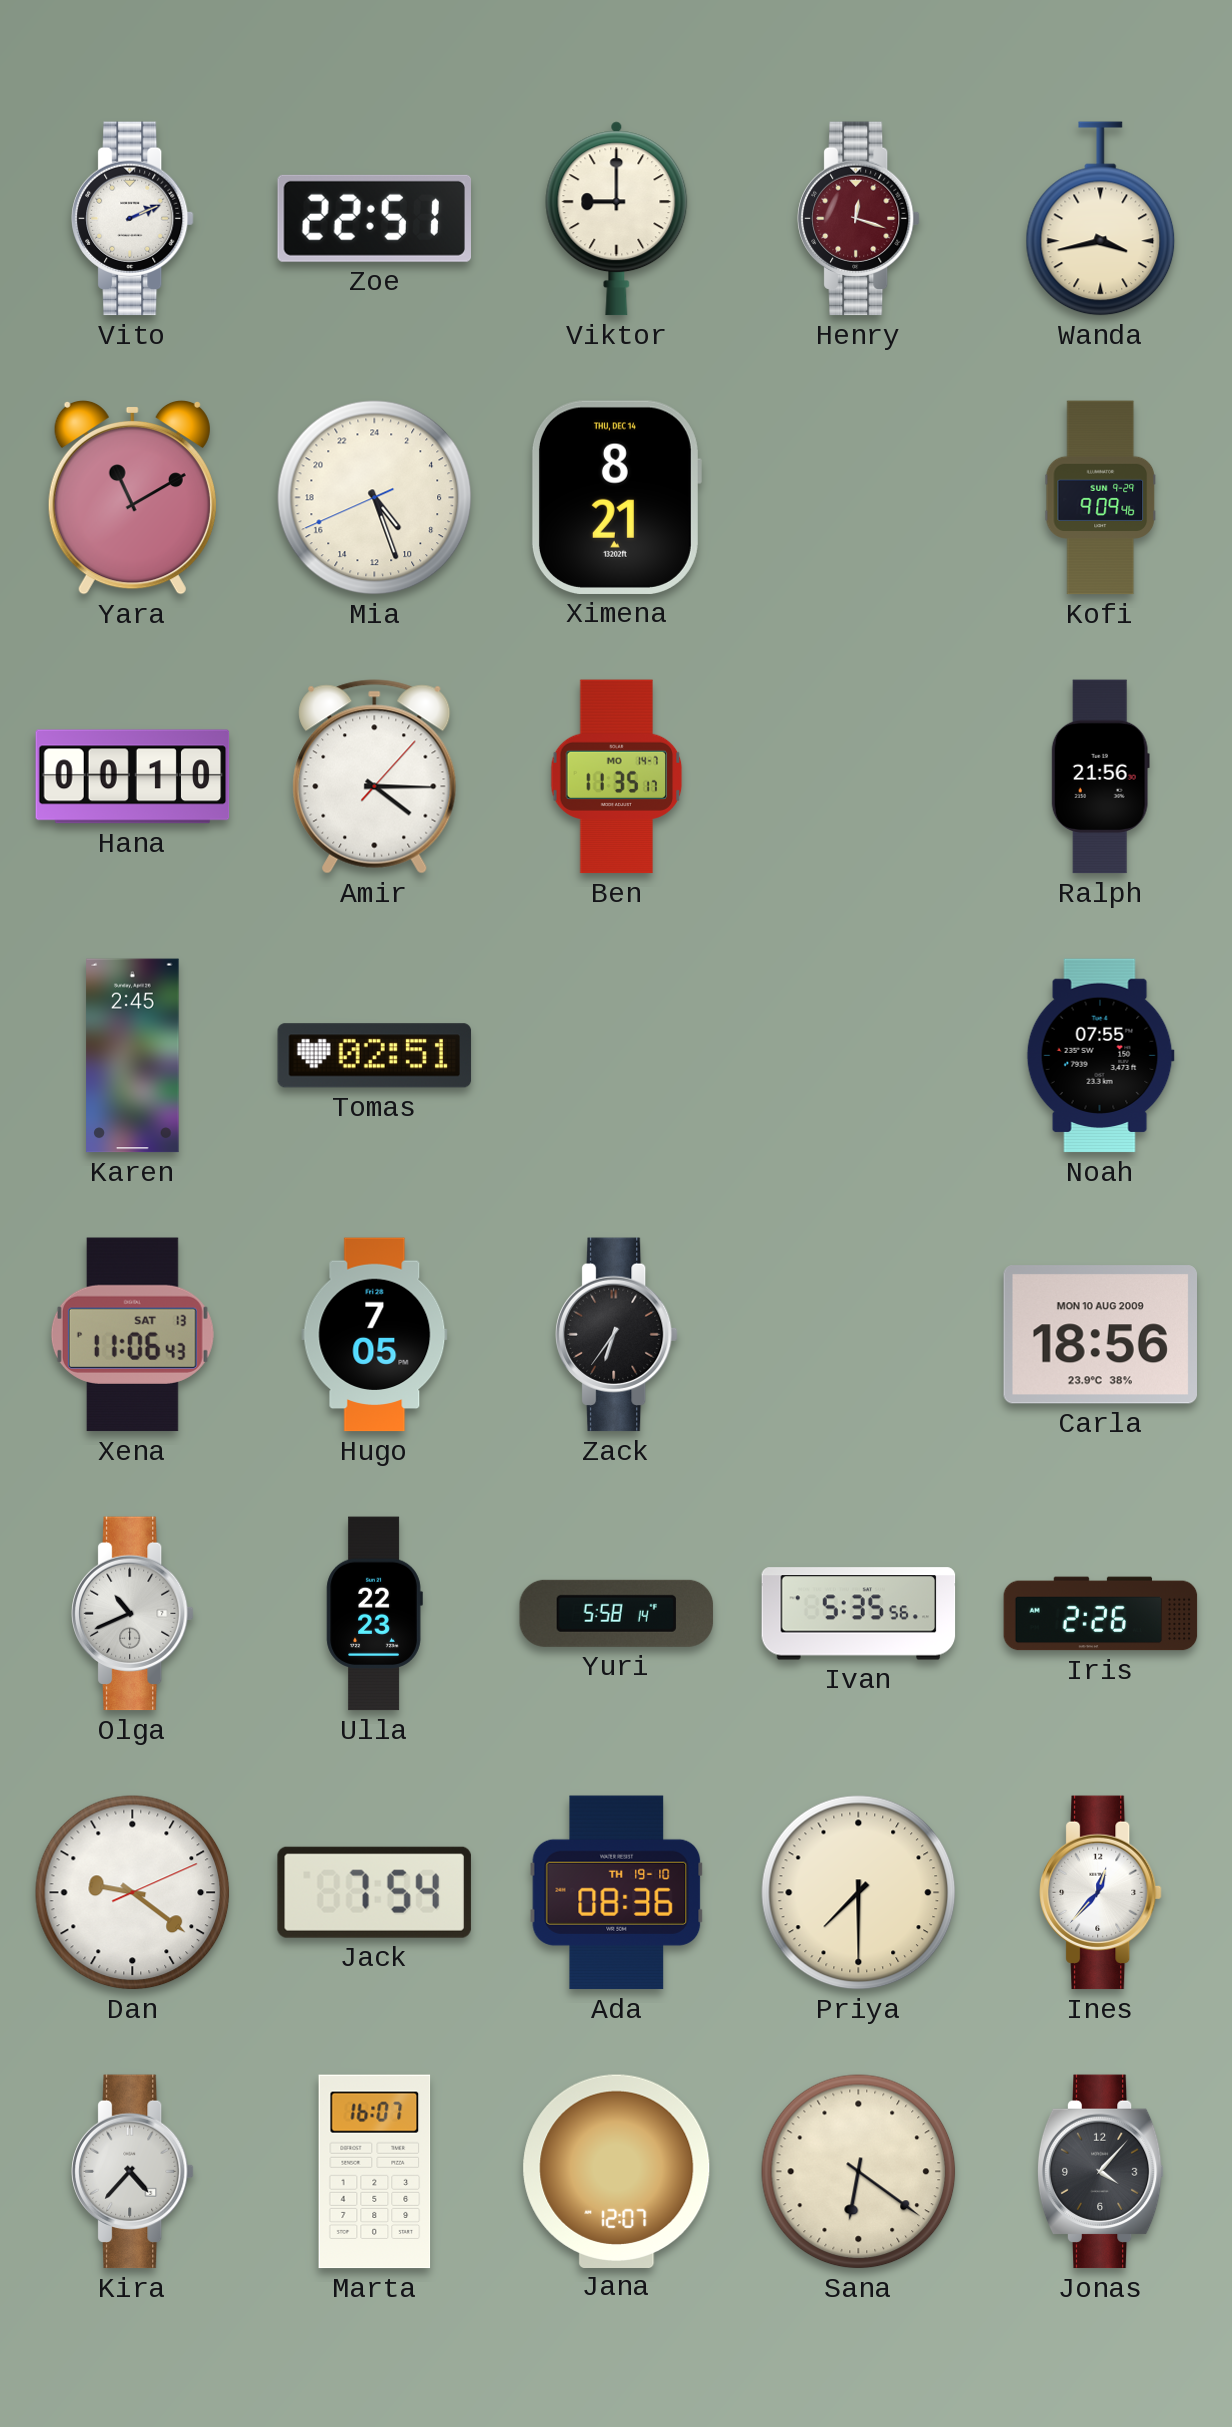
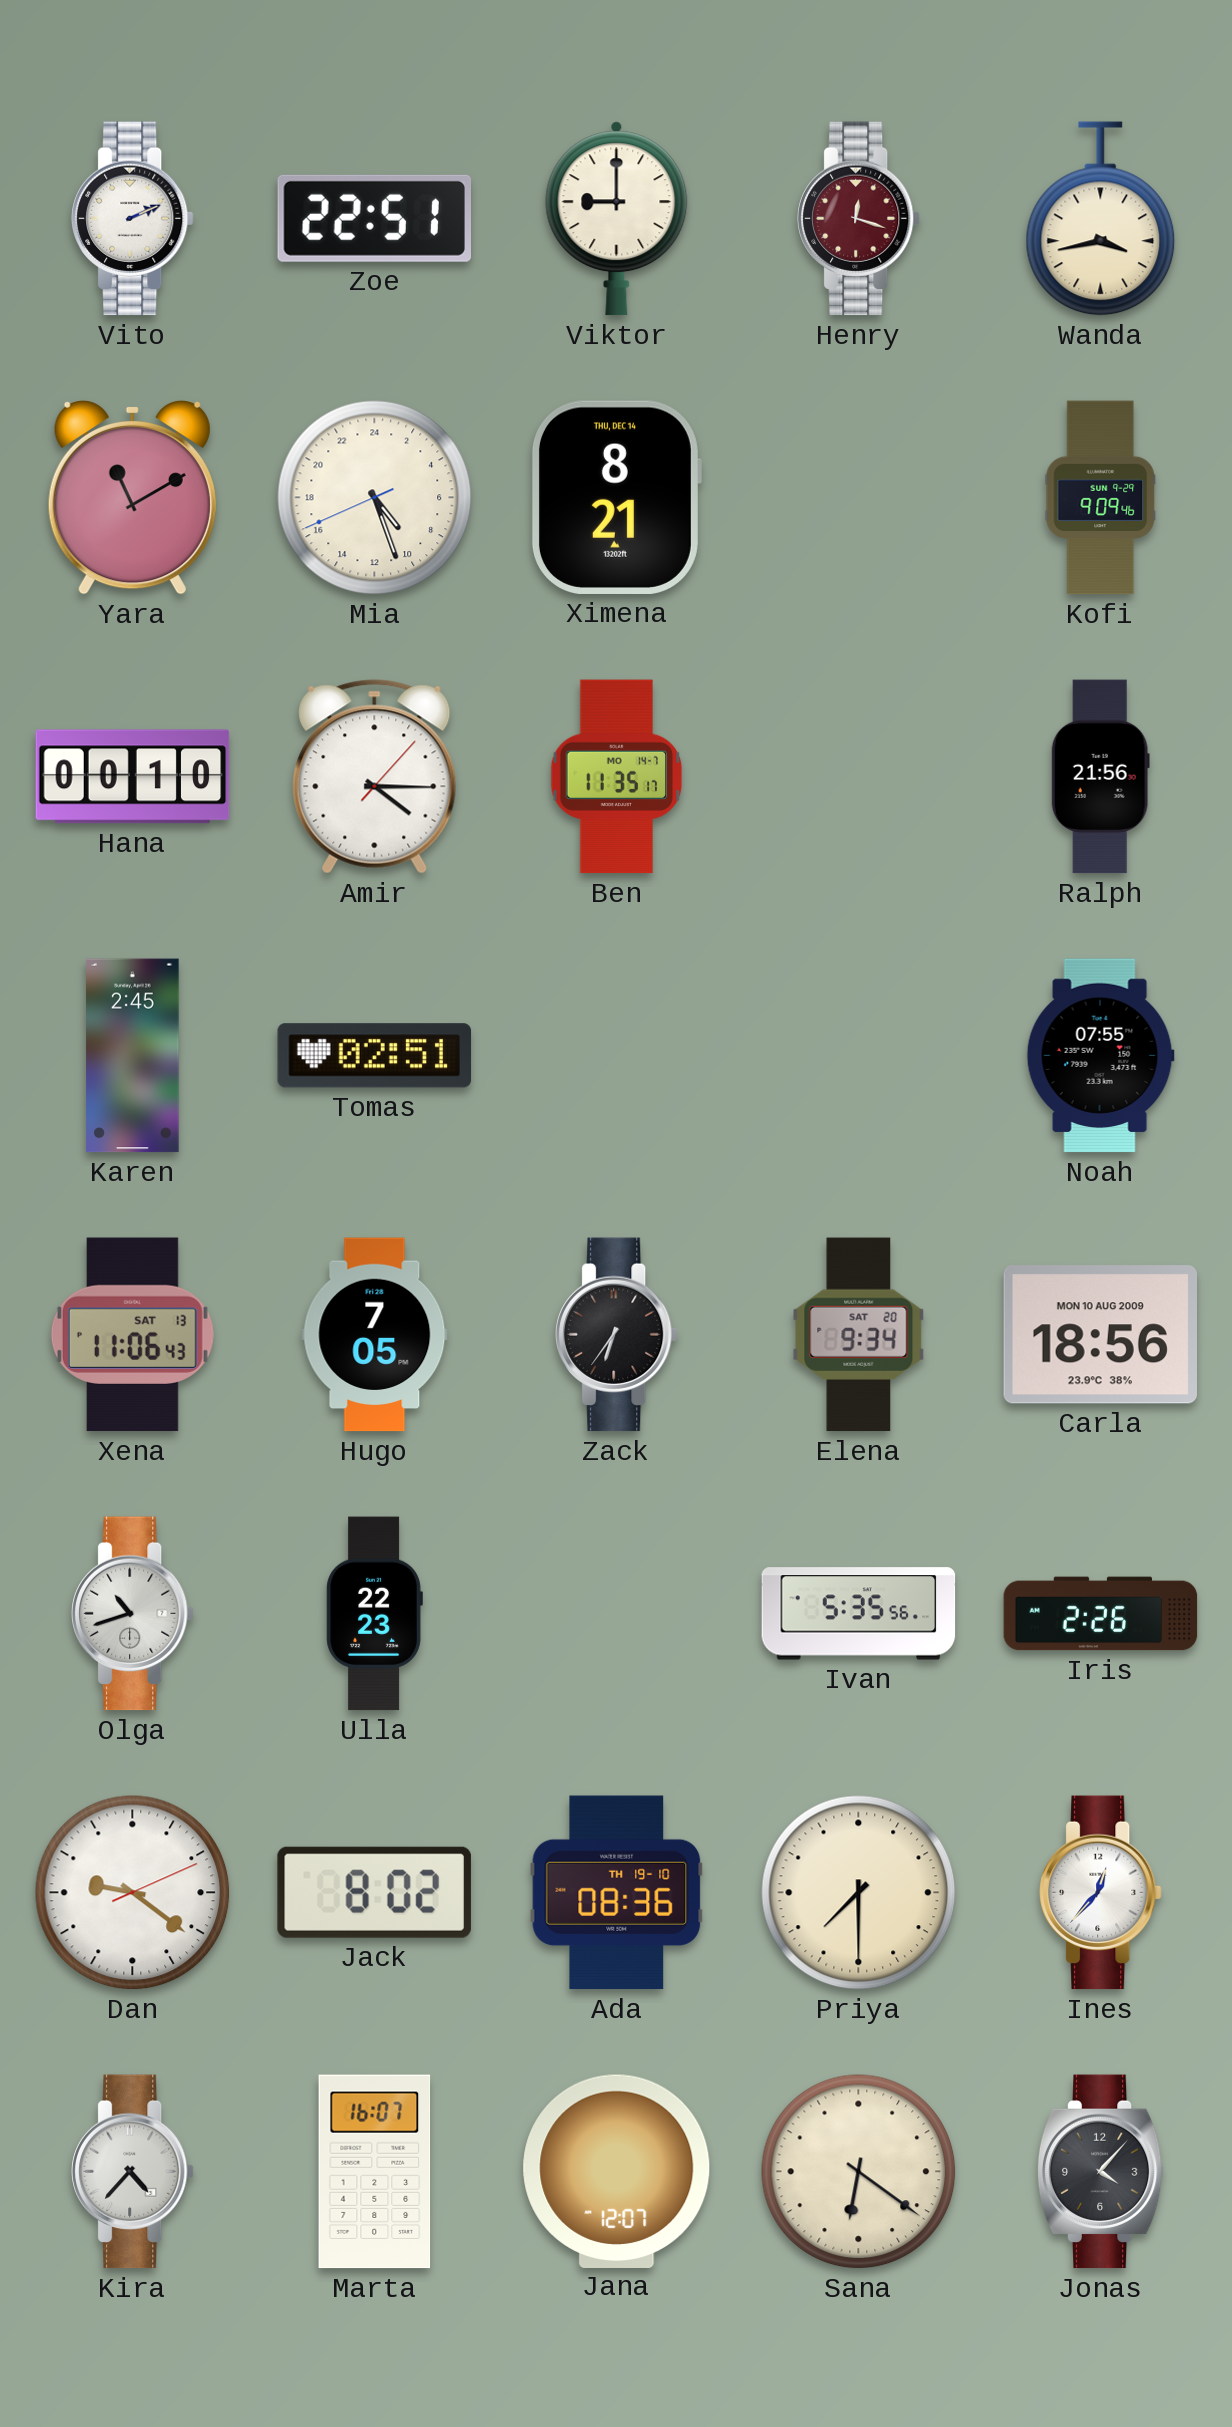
Elena: none -> 9:34
Olga: 10:41 -> 10:42
Yuri: 5:58 -> none
Jack: 7:54 -> 8:02
